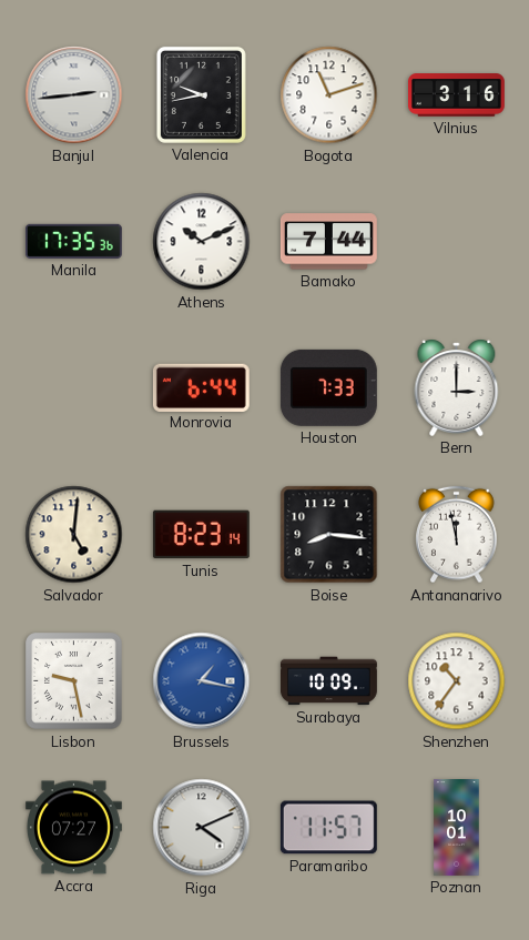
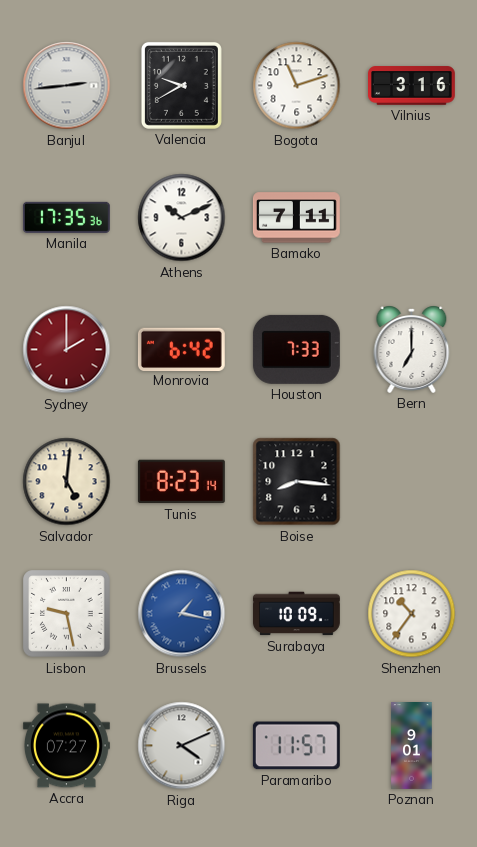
Valencia: 9:43 -> 9:40
Bamako: 7:44 -> 7:11
Sydney: none -> 2:00
Monrovia: 6:44 -> 6:42
Bern: 3:00 -> 7:00
Antananarivo: 11:58 -> none
Poznan: 10:01 -> 9:01
